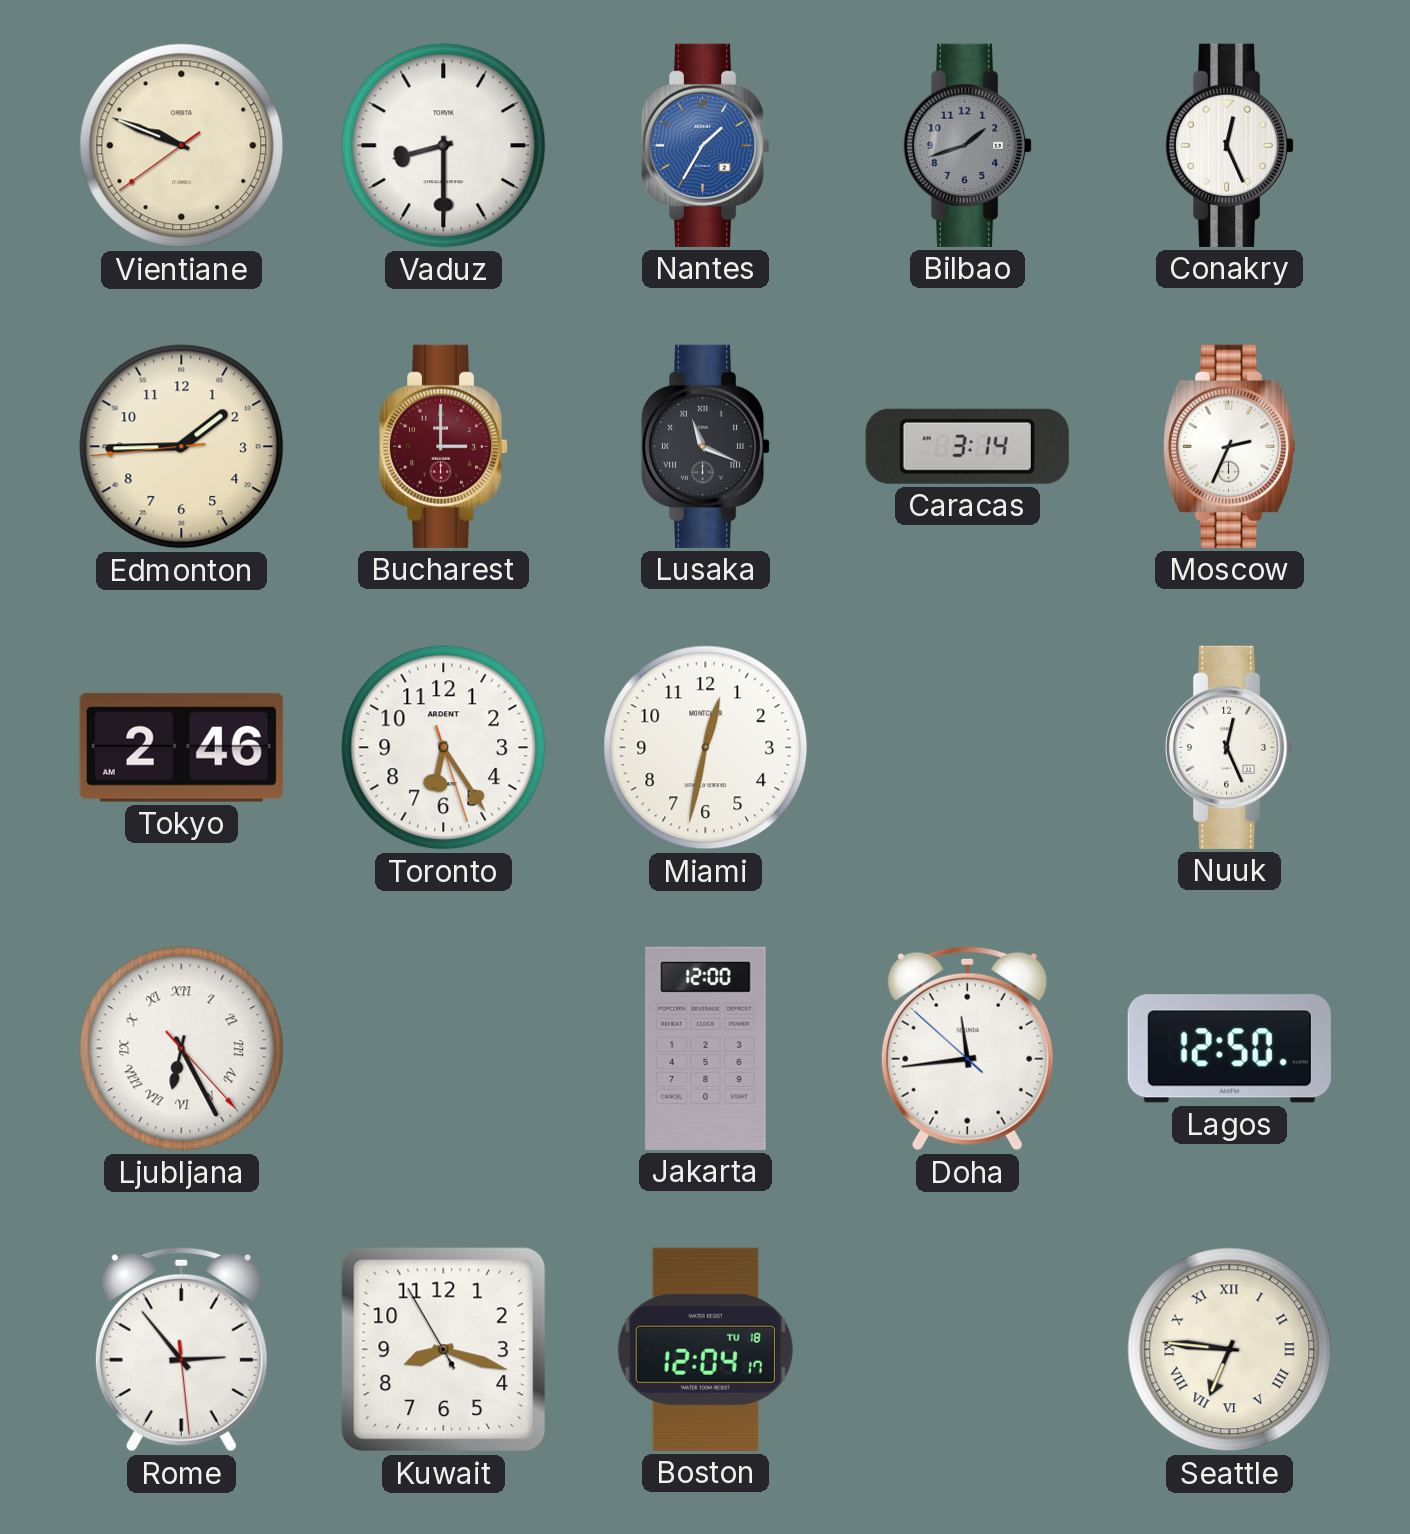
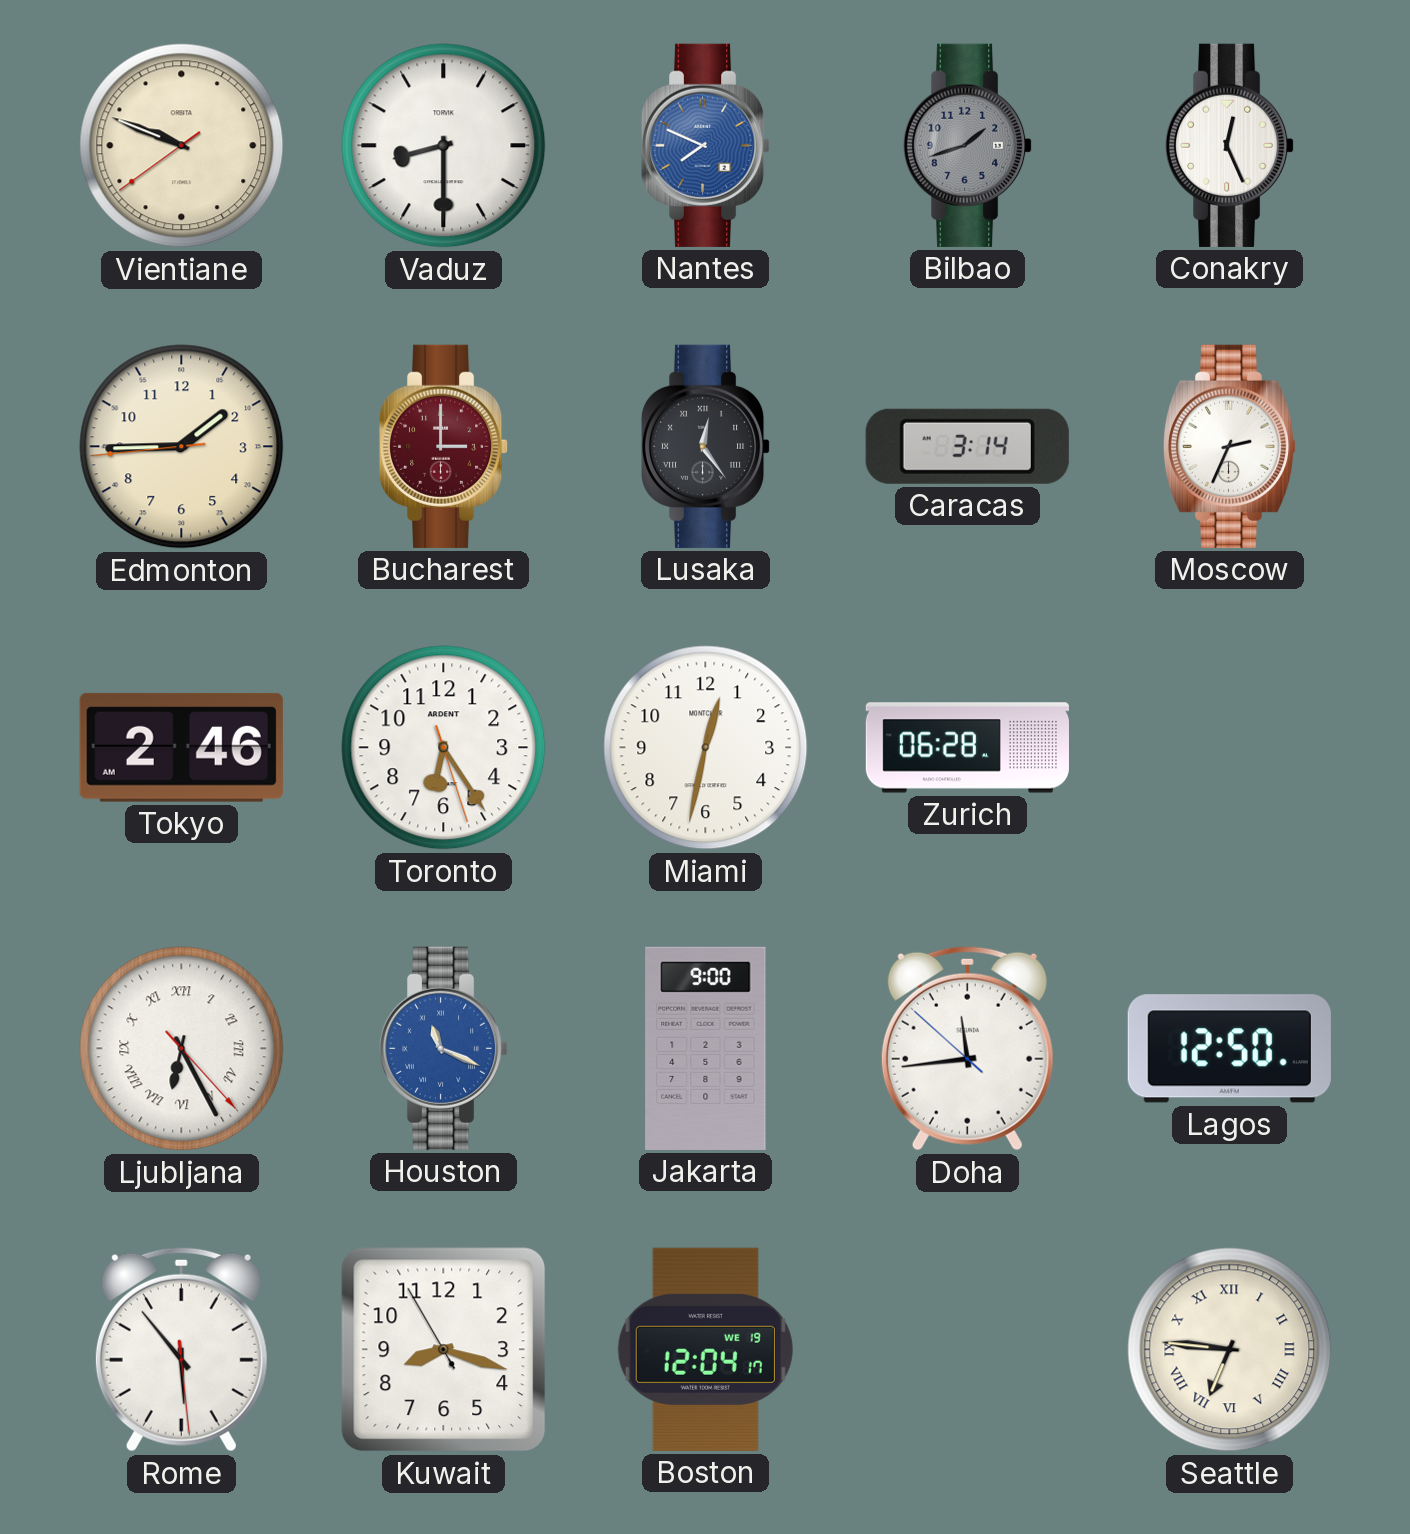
Nantes: 1:35 -> 7:49
Lusaka: 11:19 -> 12:24
Zurich: none -> 06:28
Nuuk: 12:26 -> none
Houston: none -> 11:19
Jakarta: 12:00 -> 9:00
Rome: 2:53 -> 5:53
Boston date: TU 18 -> WE 19
